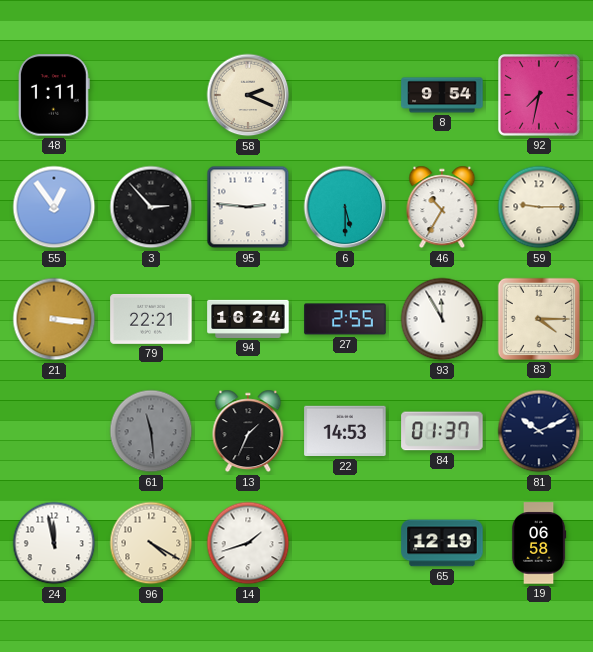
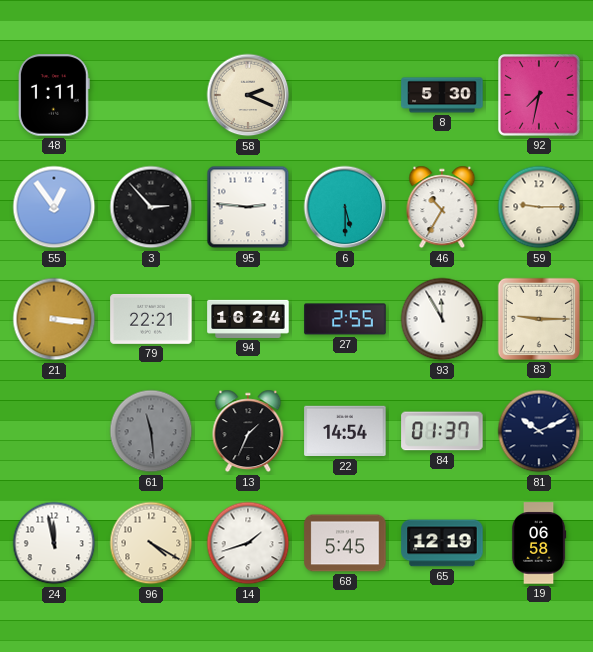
8: 9:54 -> 5:30
83: 4:15 -> 9:15
22: 14:53 -> 14:54
68: none -> 5:45
